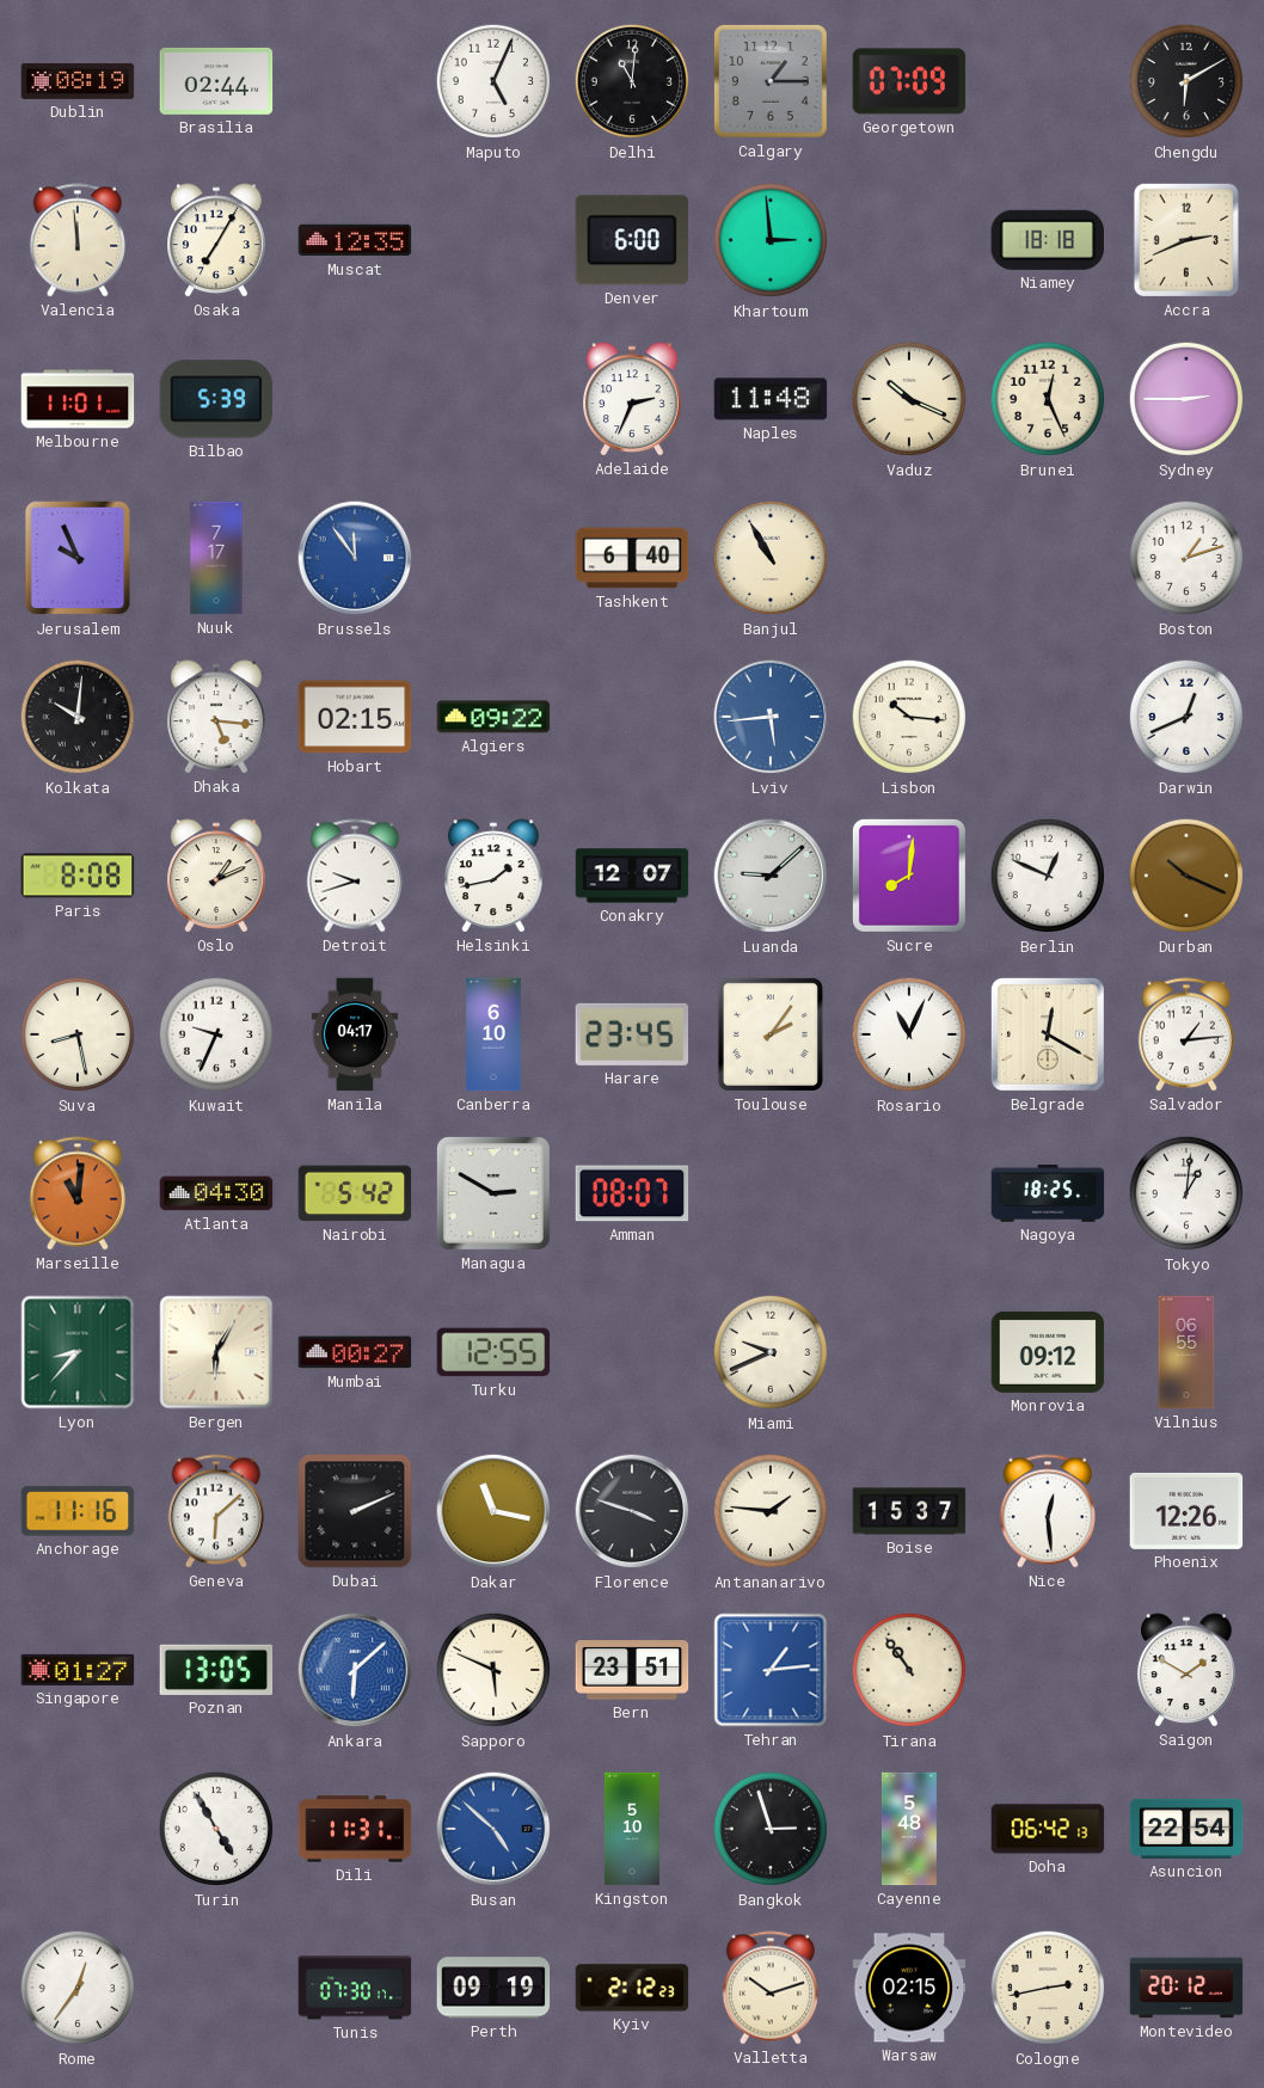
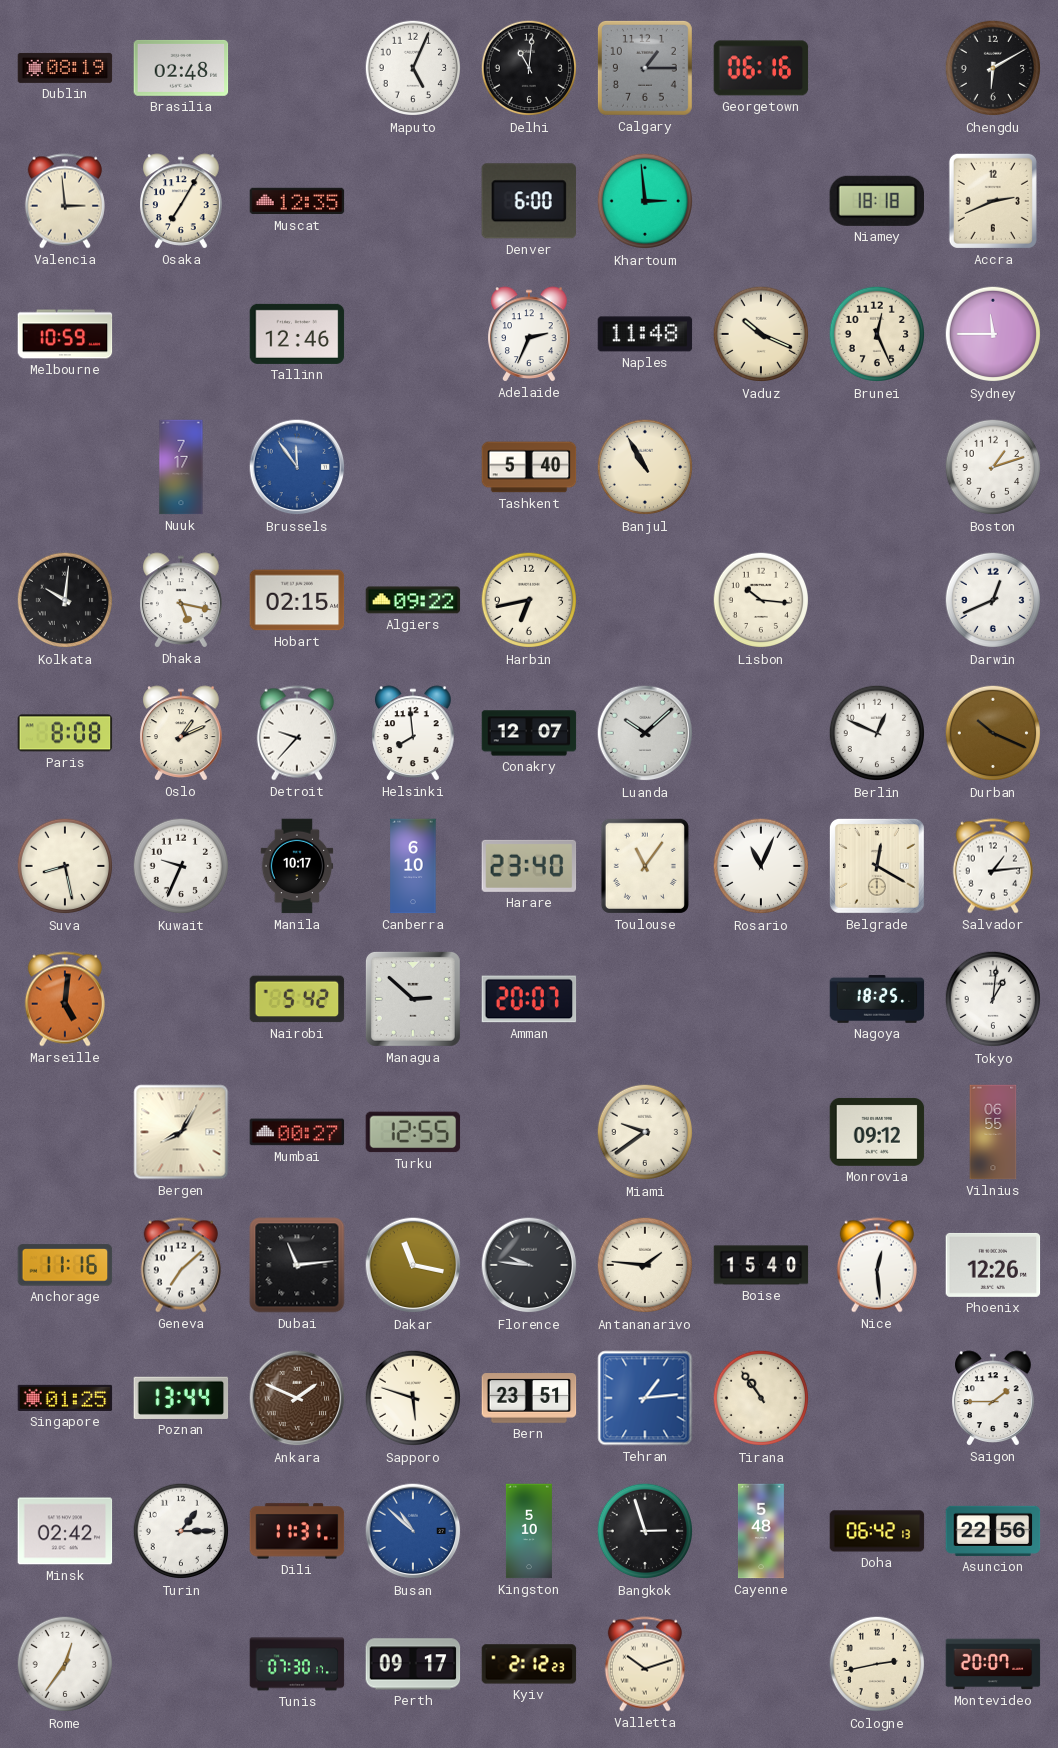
Brasilia: 02:44 -> 02:48
Georgetown: 07:09 -> 06:16
Valencia: 11:59 -> 2:59
Melbourne: 11:01 -> 10:59
Bilbao: 5:39 -> none
Tallinn: none -> 12:46
Sydney: 2:45 -> 11:45
Jerusalem: 9:56 -> none
Tashkent: 6:40 -> 5:40
Dhaka: 5:16 -> 5:17
Harbin: none -> 6:43
Lviv: 5:44 -> none
Detroit: 9:42 -> 9:37
Helsinki: 1:43 -> 7:59
Luanda: 9:08 -> 10:08
Sucre: 8:01 -> none
Manila: 04:17 -> 10:17
Harare: 23:45 -> 23:40
Toulouse: 2:06 -> 11:06
Marseille: 11:01 -> 5:01
Atlanta: 04:30 -> none
Managua: 2:50 -> 2:52
Amman: 08:07 -> 20:07
Lyon: 8:37 -> none
Bergen: 6:05 -> 8:05
Miami: 9:41 -> 9:39
Geneva: 6:08 -> 7:08
Dubai: 2:11 -> 11:14
Florence: 3:48 -> 9:46
Boise: 15:37 -> 15:40
Singapore: 01:27 -> 01:25
Poznan: 13:05 -> 13:44
Ankara: 6:08 -> 1:49
Ankara dial: blue -> brown
Sapporo: 5:49 -> 5:48
Saigon: 1:50 -> 1:45
Minsk: none -> 02:42
Turin: 4:55 -> 1:15
Busan: 4:52 -> 10:52
Asuncion: 22:54 -> 22:56
Perth: 09:19 -> 09:17
Warsaw: 02:15 -> none
Montevideo: 20:12 -> 20:07
